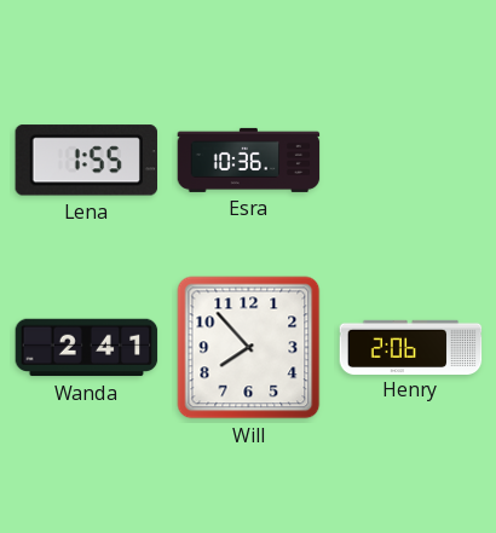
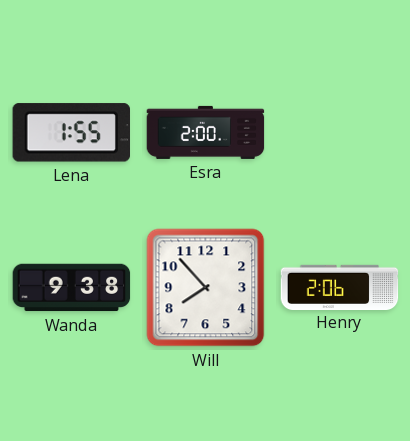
Esra: 10:36 -> 2:00
Wanda: 2:41 -> 9:38
